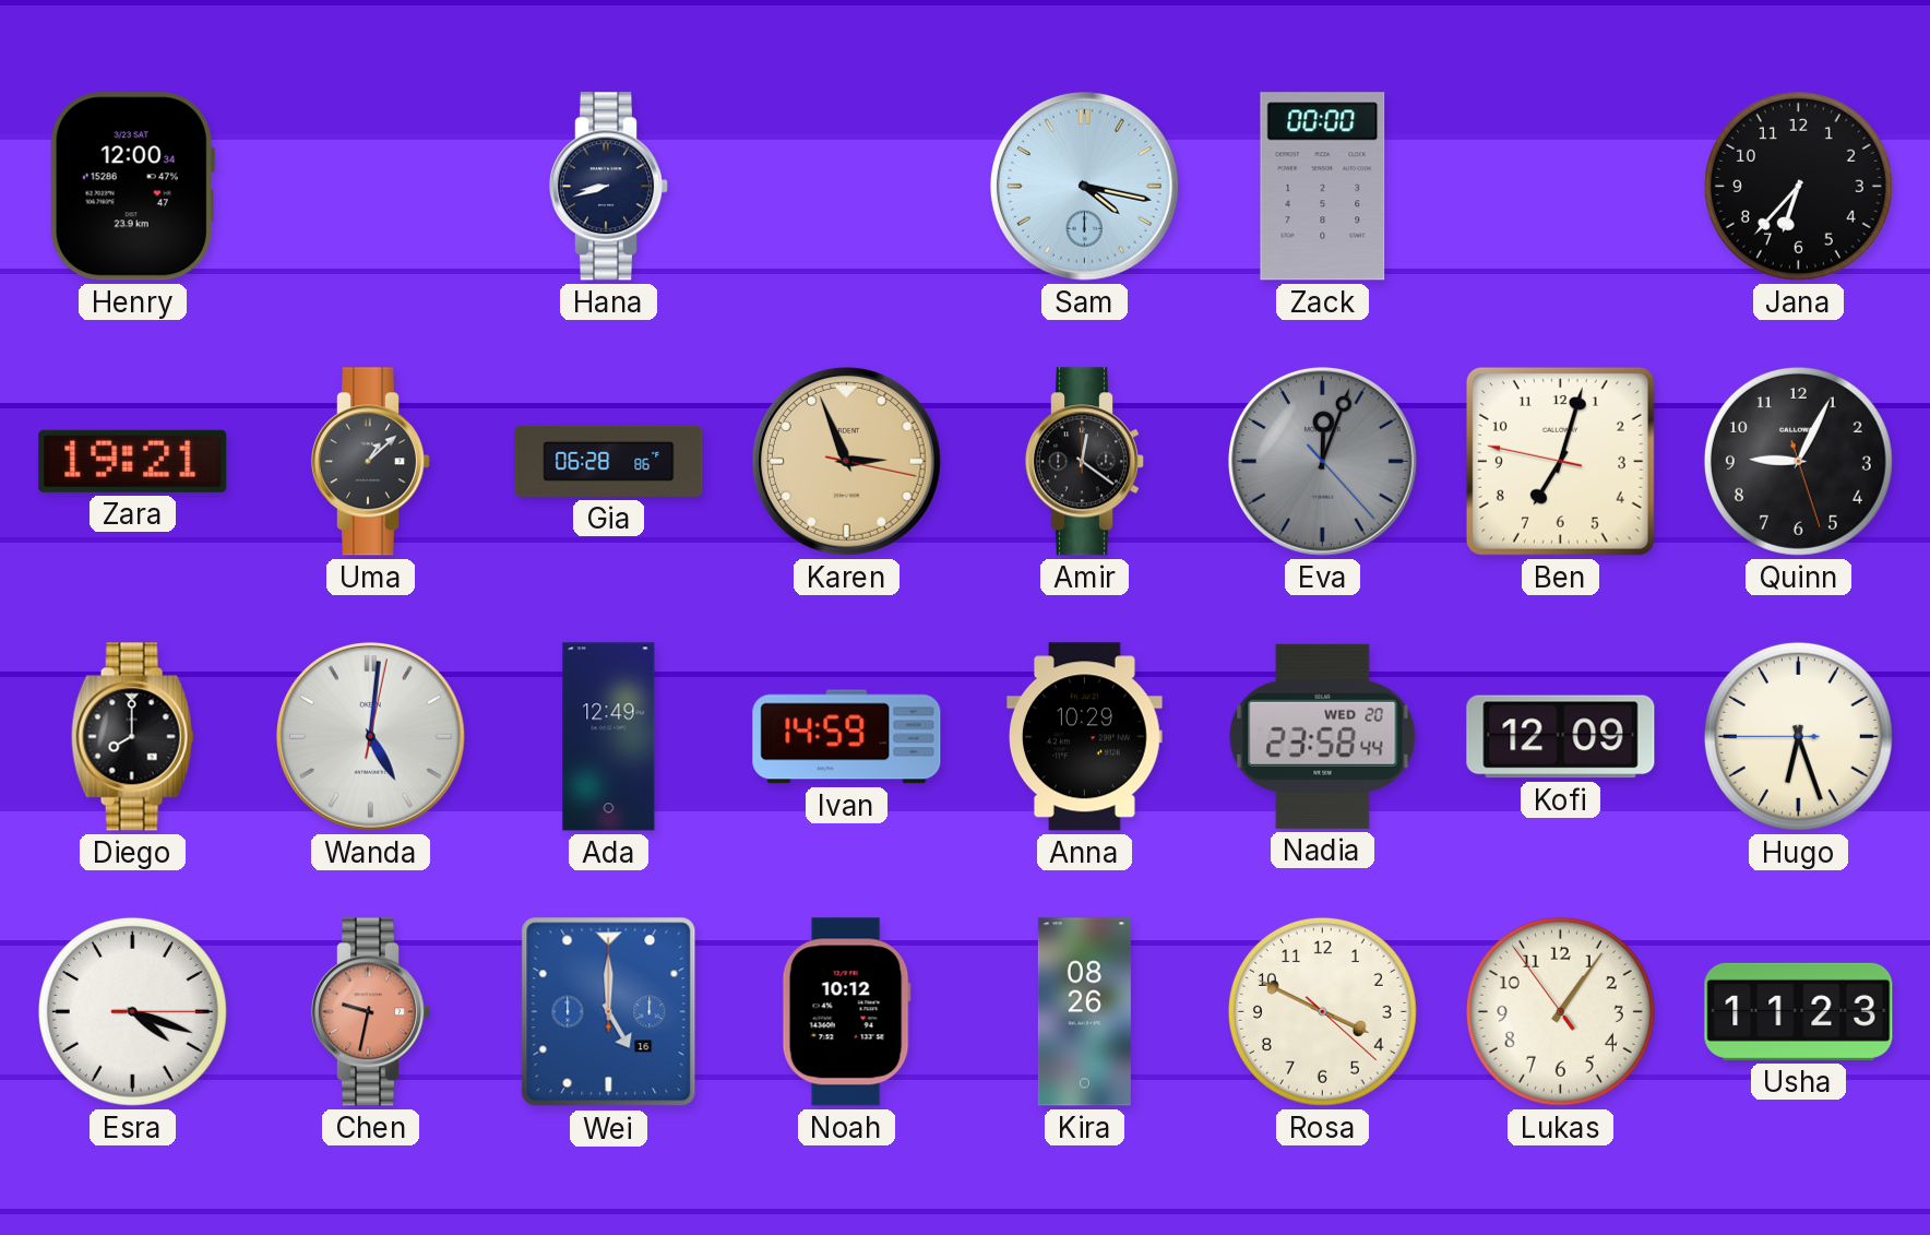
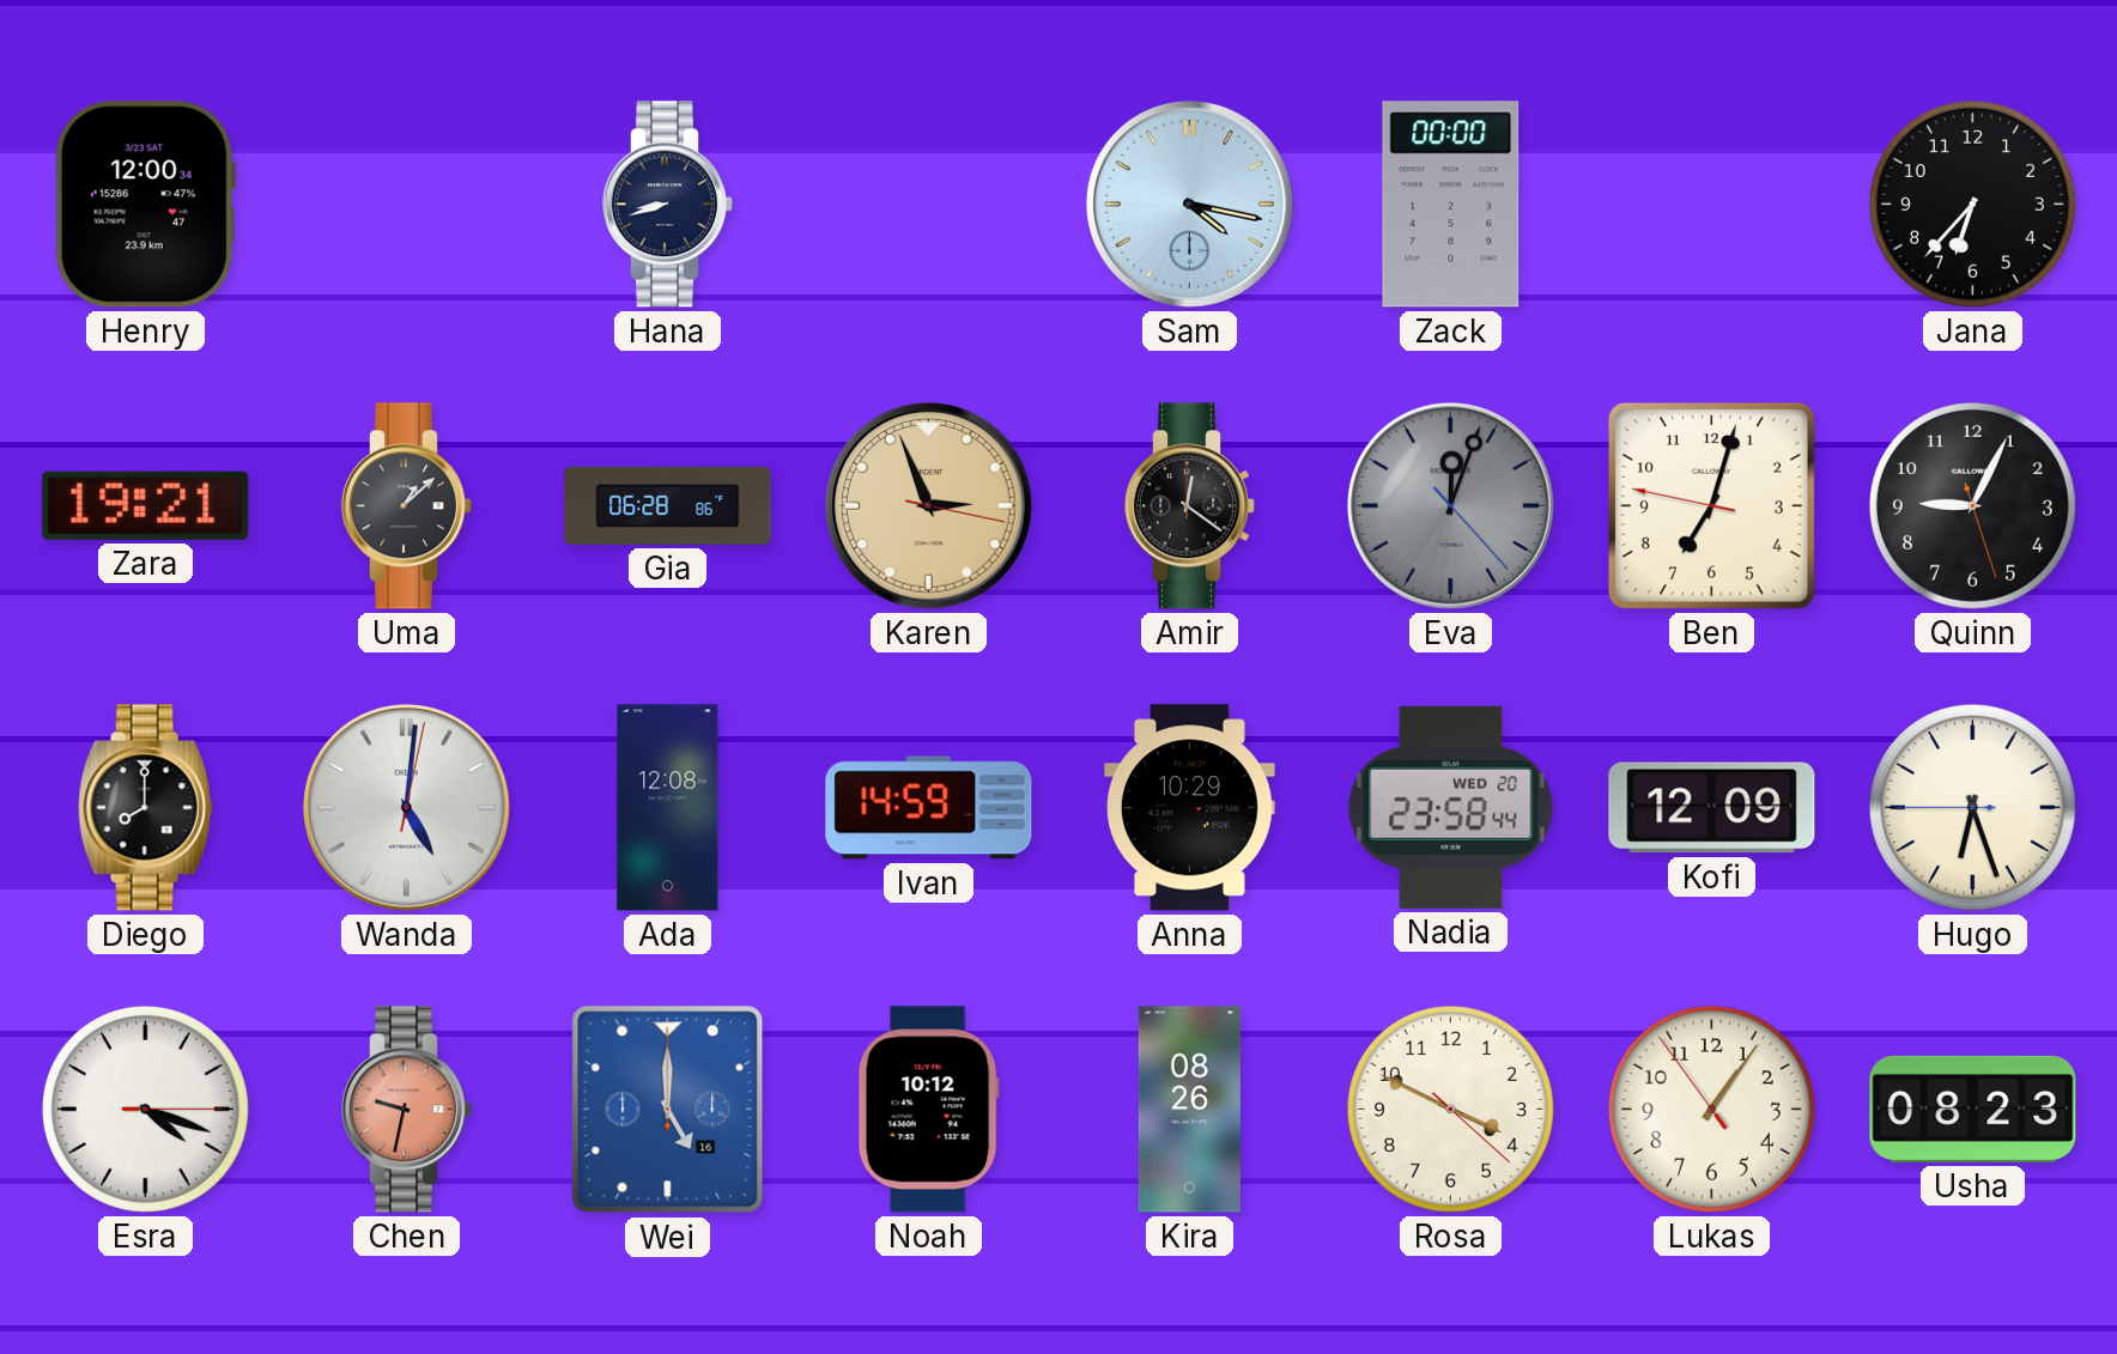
Ada: 12:49 -> 12:08
Usha: 11:23 -> 08:23
